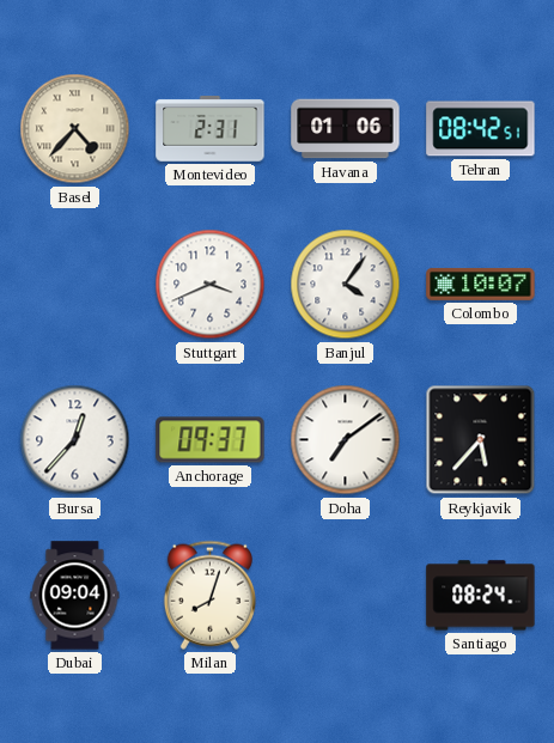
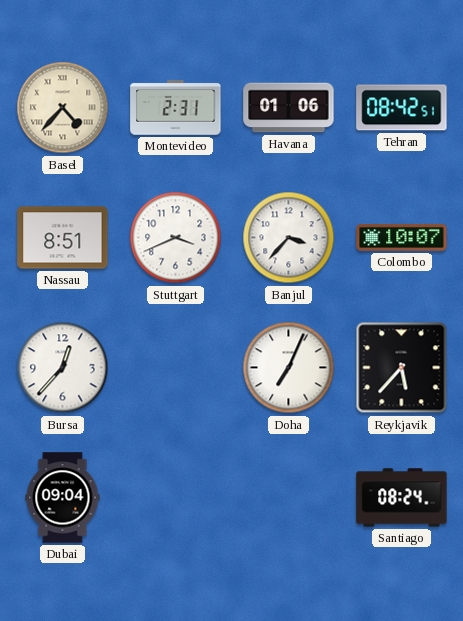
Nassau: none -> 8:51
Banjul: 4:06 -> 3:37
Anchorage: 09:37 -> none
Doha: 7:09 -> 7:04
Milan: 8:03 -> none
